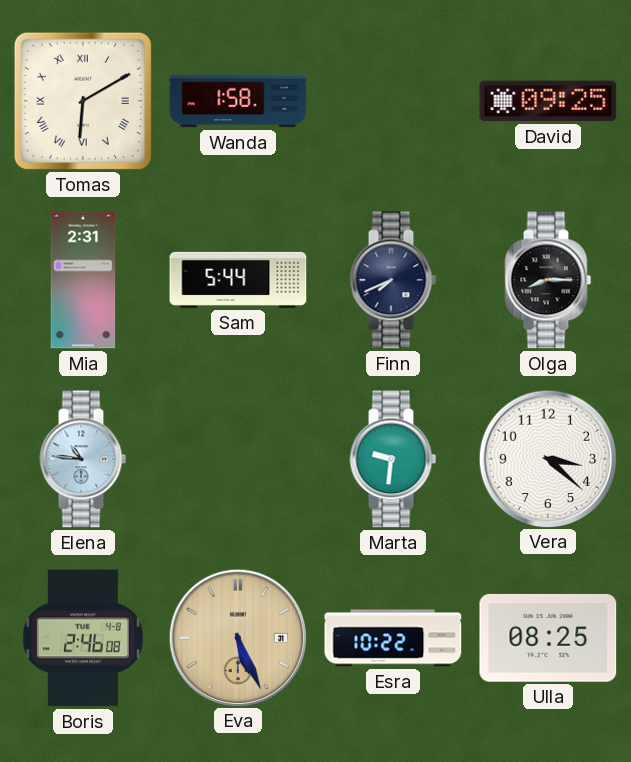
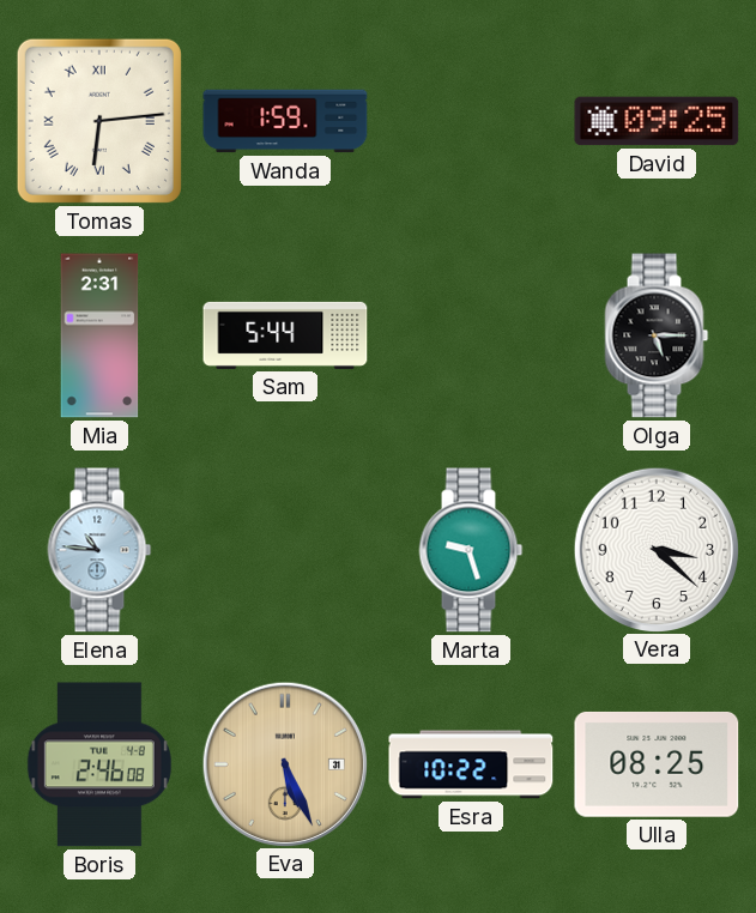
Tomas: 6:10 -> 6:14
Wanda: 1:58 -> 1:59
Finn: 7:41 -> none
Olga: 8:15 -> 5:15
Marta: 9:31 -> 9:27
